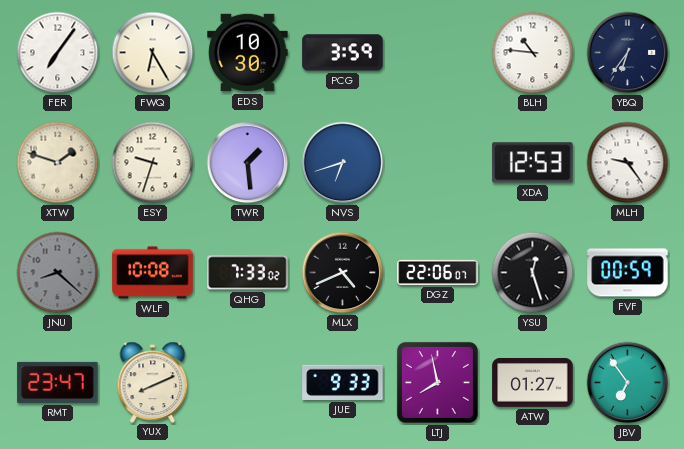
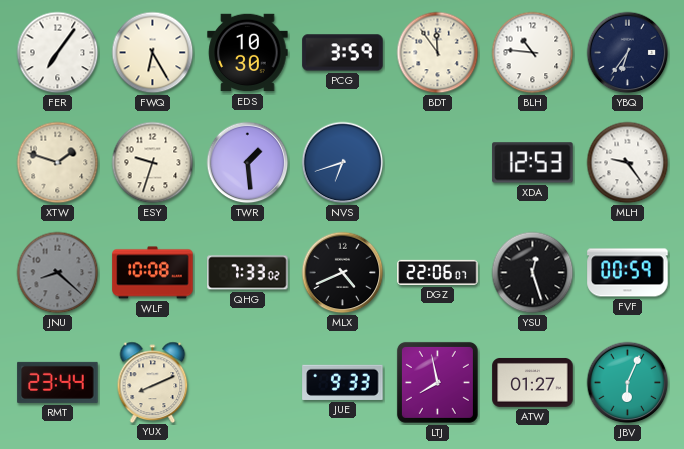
BDT: none -> 11:54
RMT: 23:47 -> 23:44
JBV: 6:54 -> 6:04
